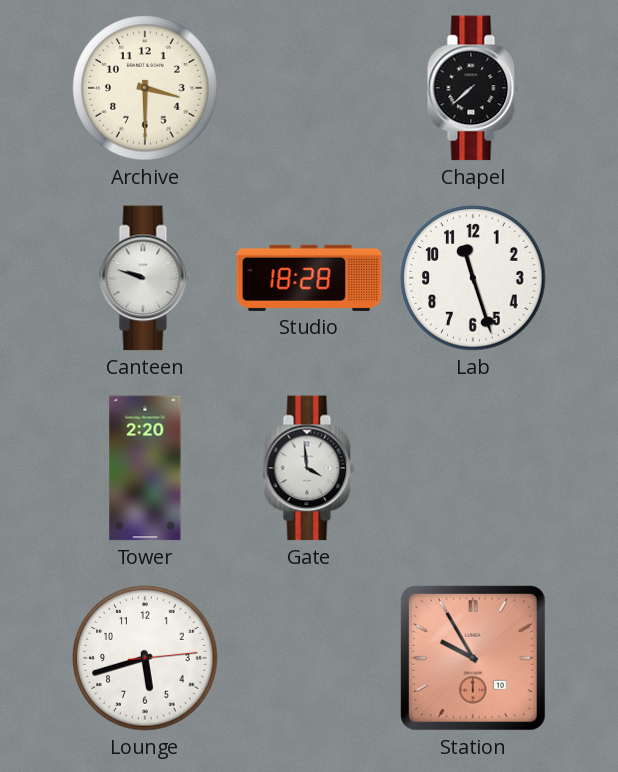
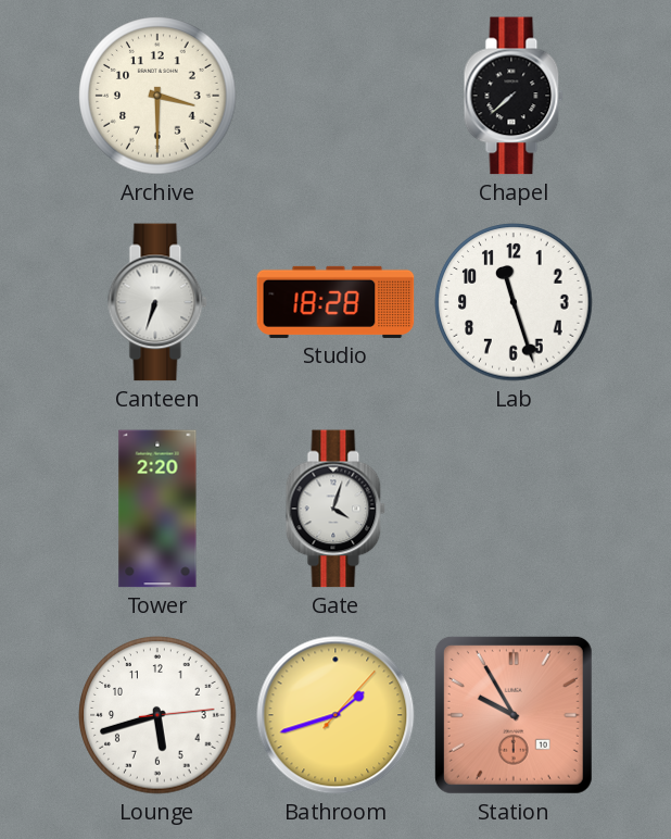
Canteen: 9:48 -> 6:33
Gate: 3:59 -> 4:03
Bathroom: none -> 1:42
